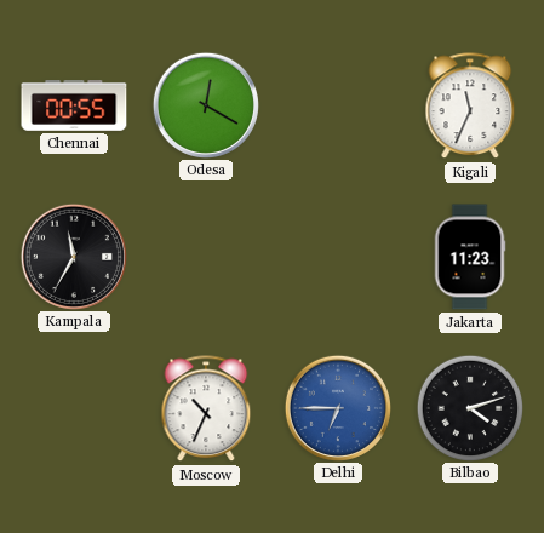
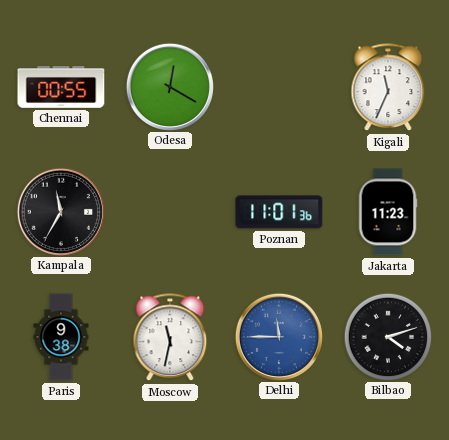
Poznan: none -> 11:01
Paris: none -> 9:38
Moscow: 10:34 -> 11:32
Delhi: 6:45 -> 11:45
